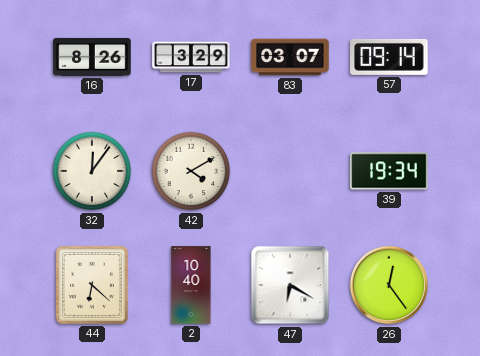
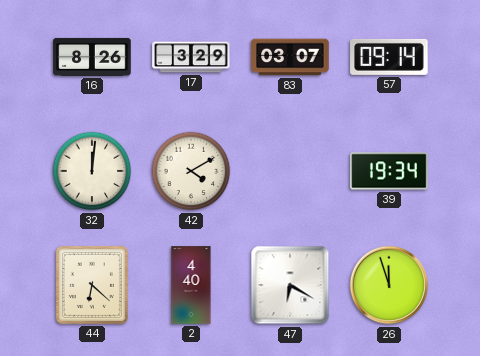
32: 12:06 -> 12:01
2: 10:40 -> 4:40
26: 12:24 -> 11:57
